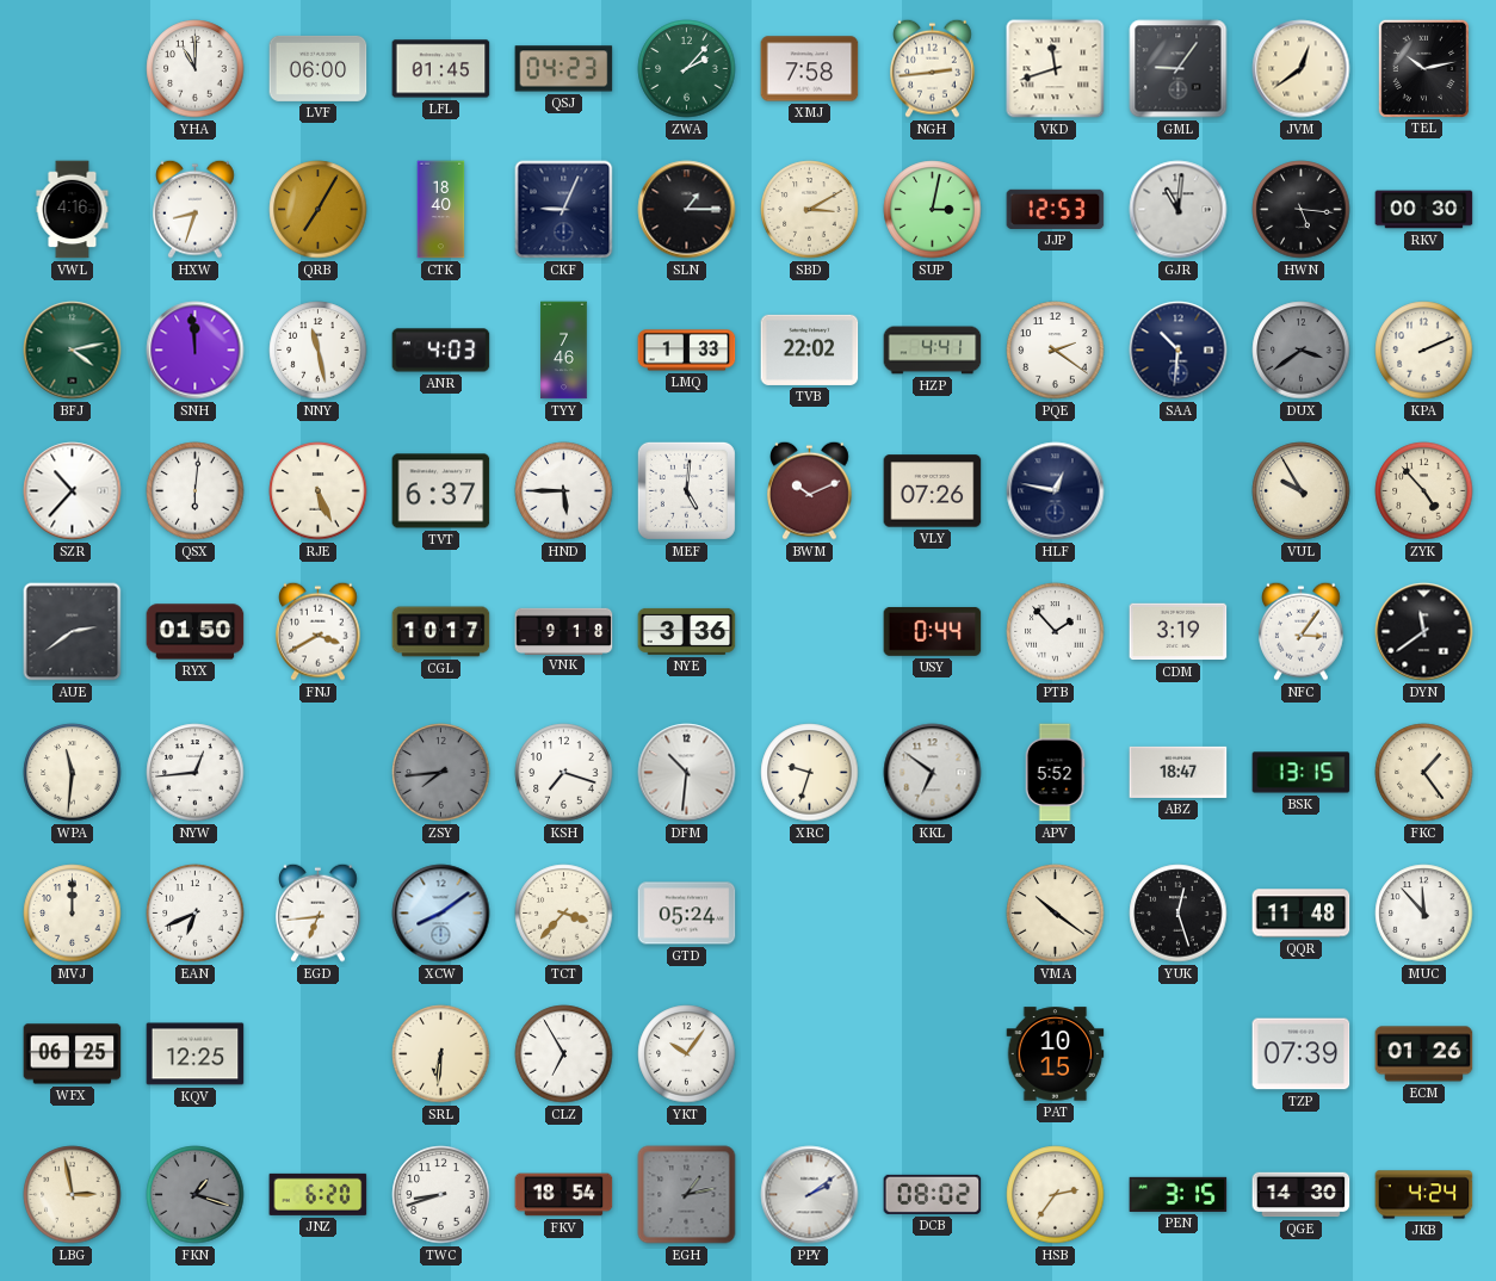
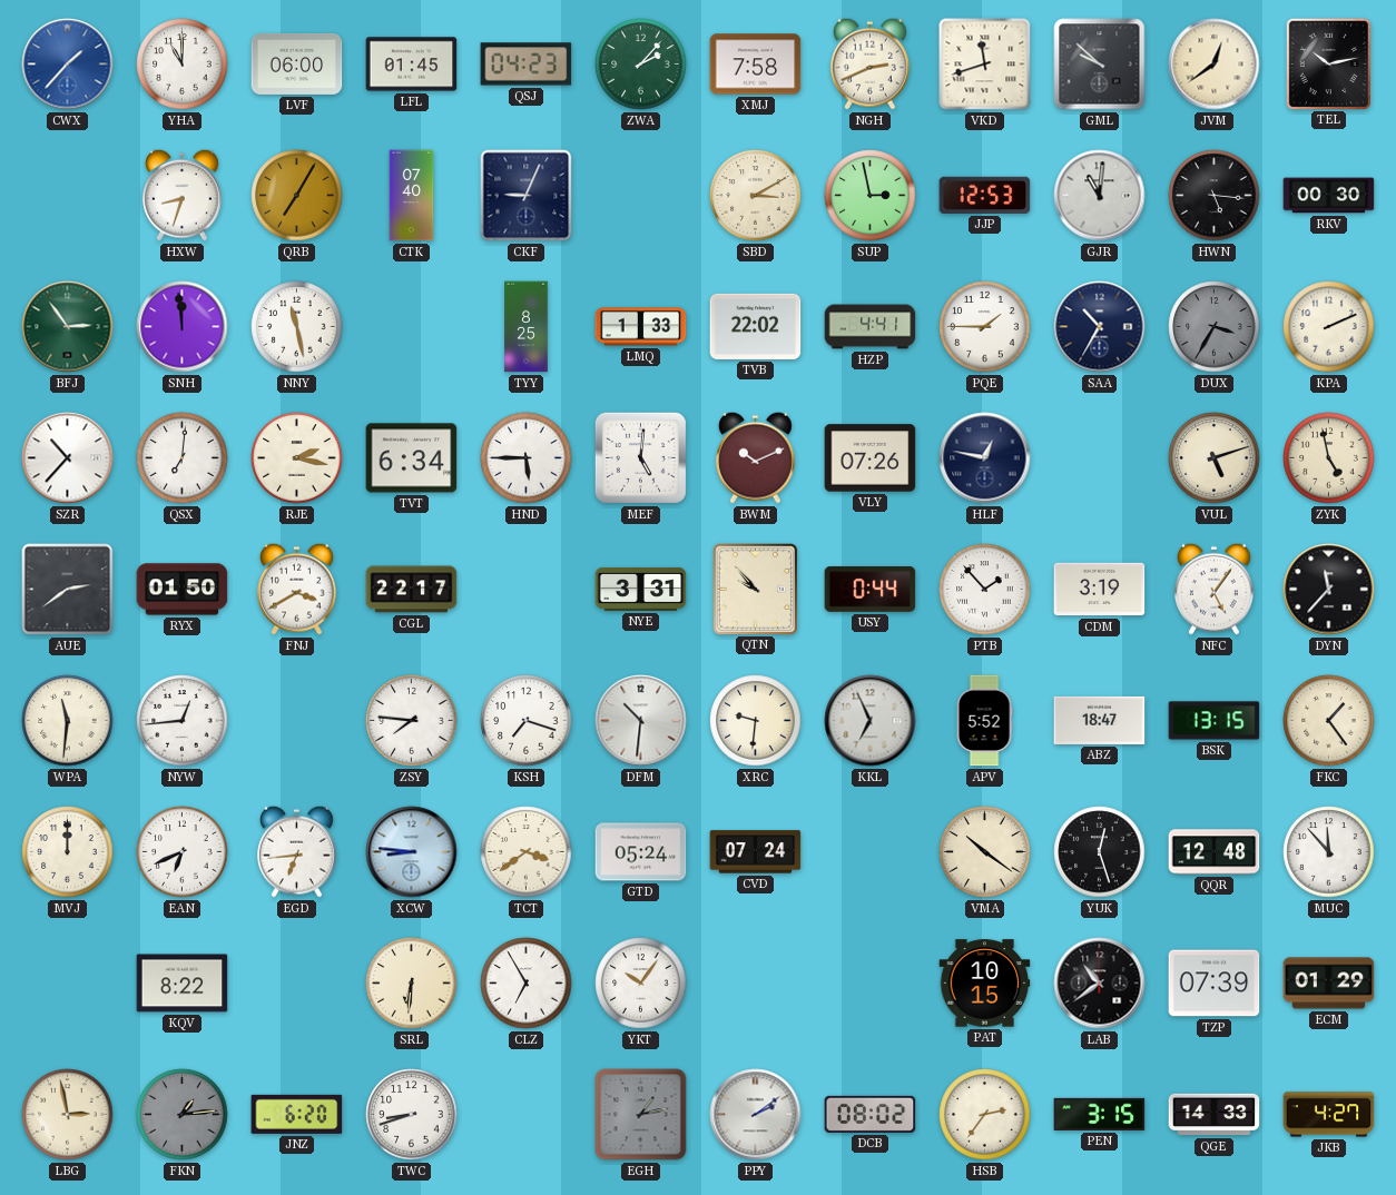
CWX: none -> 1:37
NGH: 2:44 -> 2:41
GML: 9:06 -> 9:52
VWL: 4:16 -> none
CTK: 18:40 -> 07:40
SLN: 1:15 -> none
SUP: 3:02 -> 2:58
BFJ: 4:13 -> 2:54
ANR: 4:03 -> none
TYY: 7:46 -> 8:25
PQE: 2:21 -> 1:45
SAA: 10:31 -> 10:35
DUX: 3:39 -> 3:35
QSX: 6:01 -> 7:01
RJE: 5:26 -> 2:17
TVT: 6:37 -> 6:34
VUL: 9:55 -> 5:12
ZYK: 4:53 -> 4:58
CGL: 10:17 -> 22:17
VNK: 9:18 -> none
NYE: 3:36 -> 3:31
QTN: none -> 9:53
NFC: 3:06 -> 5:06
DYN: 11:39 -> 11:37
ZSY: 7:44 -> 7:46
ZSY dial: grey -> white
XRC: 9:33 -> 9:31
KKL: 6:51 -> 6:56
XCW: 8:09 -> 8:46
TCT: 3:37 -> 3:39
CVD: none -> 07:24
QQR: 11:48 -> 12:48
WFX: 06:25 -> none
KQV: 12:25 -> 8:22
LAB: none -> 10:39
ECM: 01:26 -> 01:29
FKN: 1:18 -> 1:14
FKV: 18:54 -> none
QGE: 14:30 -> 14:33
JKB: 4:24 -> 4:27
